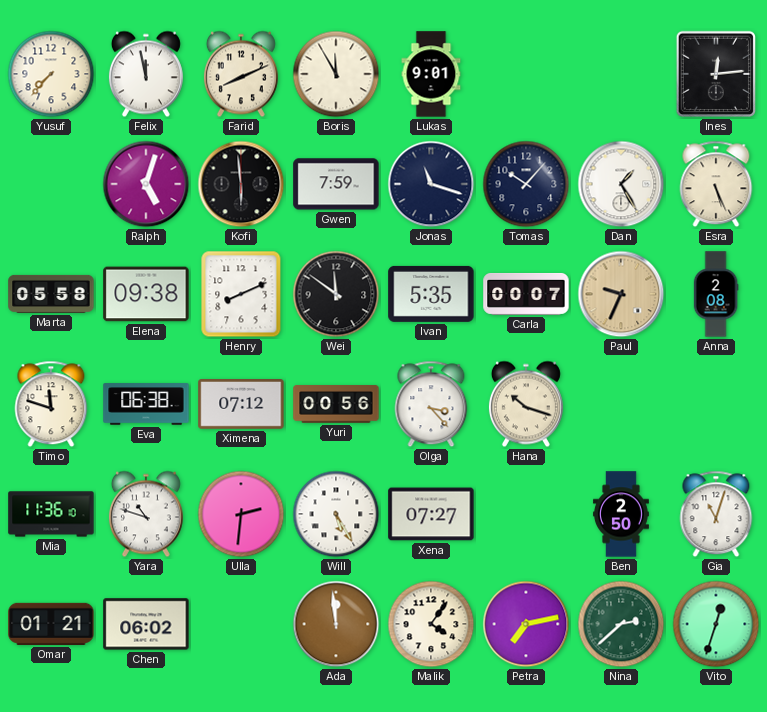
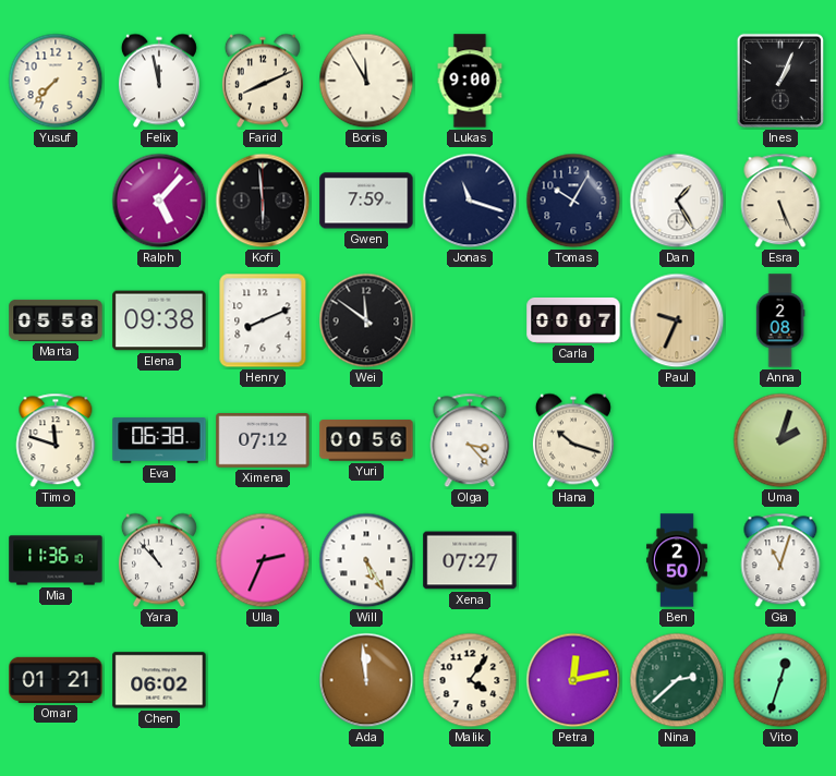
Lukas: 9:01 -> 9:00
Ines: 12:14 -> 1:04
Ralph: 5:03 -> 5:07
Tomas: 10:07 -> 10:05
Ivan: 5:35 -> none
Uma: none -> 2:03
Yara: 10:48 -> 10:53
Ulla: 2:31 -> 2:34
Petra: 7:13 -> 12:13
